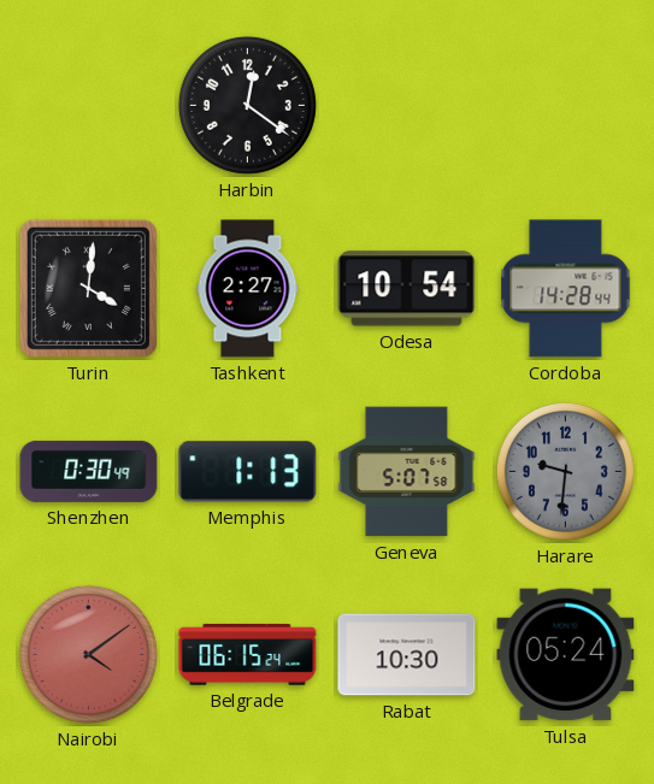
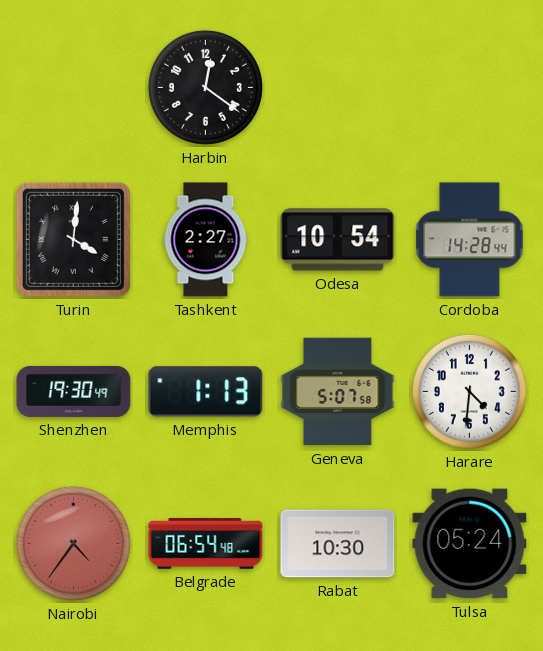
Shenzhen: 0:30 -> 19:30
Harare: 9:31 -> 4:31
Harare dial: grey -> white
Nairobi: 4:09 -> 4:36
Belgrade: 06:15 -> 06:54
